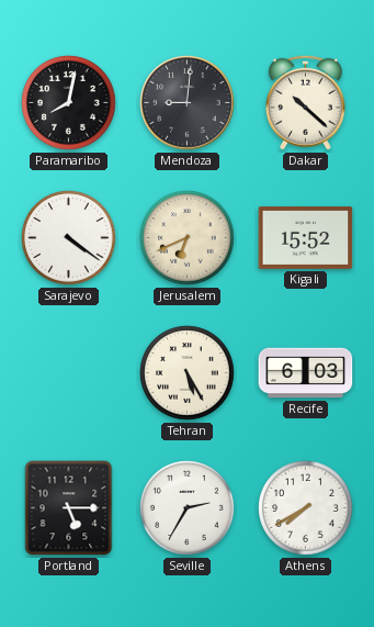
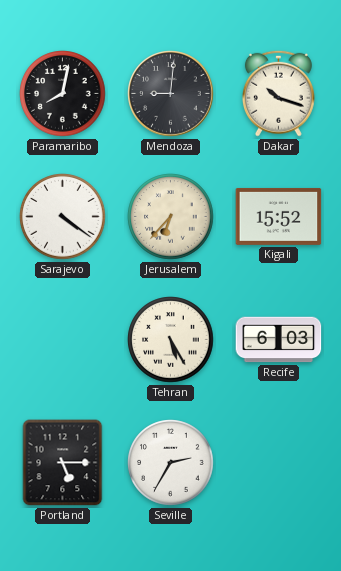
Dakar: 10:22 -> 10:18
Jerusalem: 6:41 -> 6:37
Athens: 7:40 -> none
